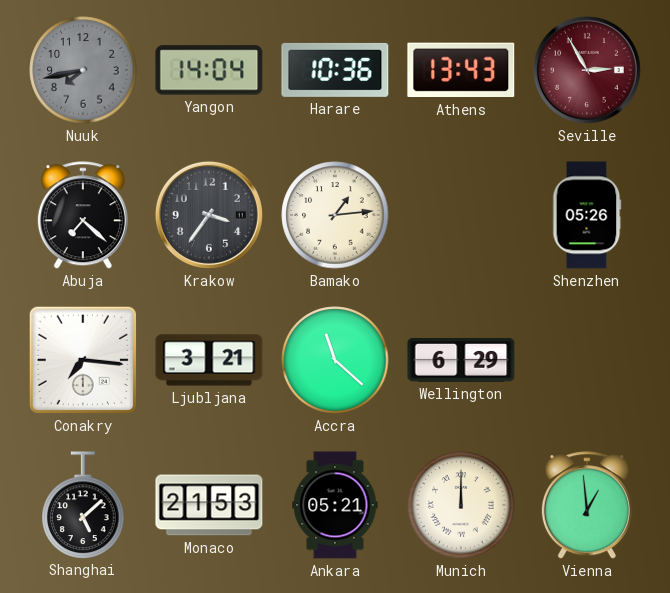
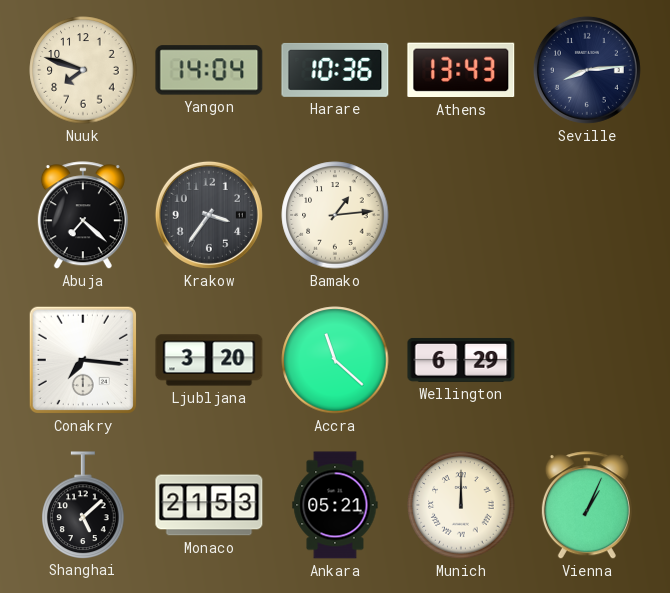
Nuuk: 7:43 -> 7:48
Nuuk dial: grey -> cream
Seville: 2:55 -> 8:14
Seville dial: burgundy -> navy
Shenzhen: 05:26 -> none
Ljubljana: 3:21 -> 3:20
Vienna: 12:59 -> 1:04
